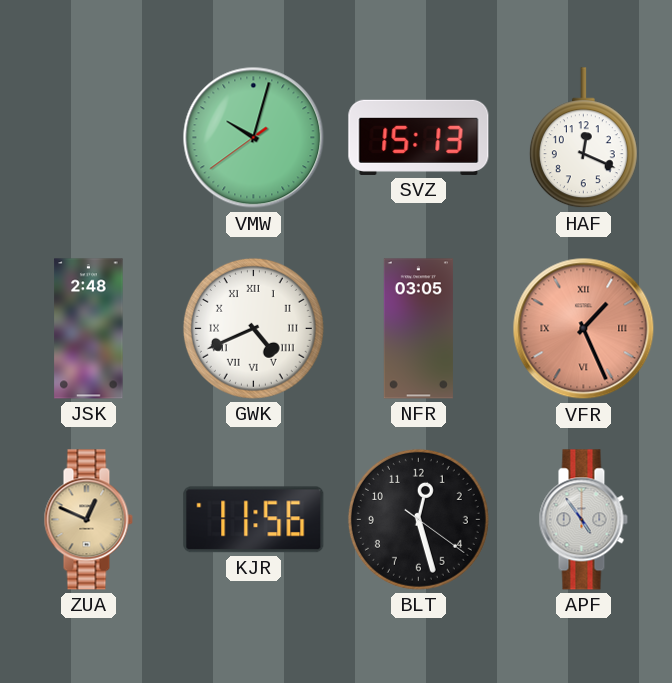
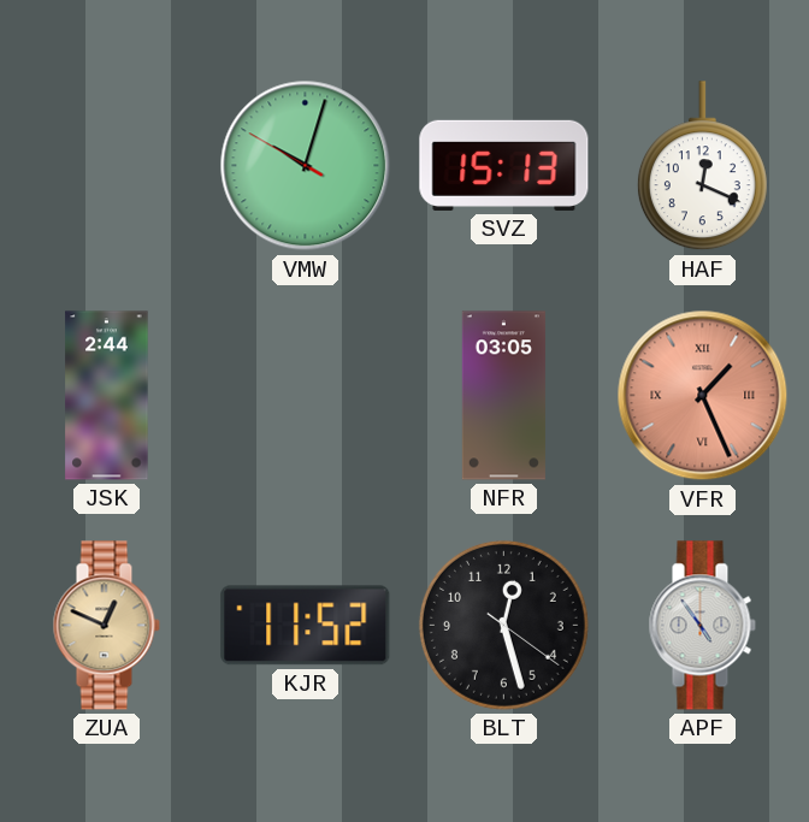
VMW: 10:02:39 -> 10:02:50
JSK: 2:48 -> 2:44
GWK: 4:41 -> none
KJR: 11:56 -> 11:52
